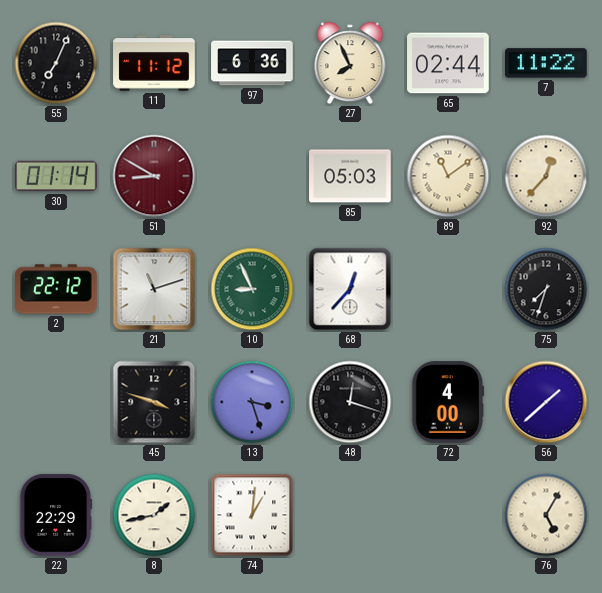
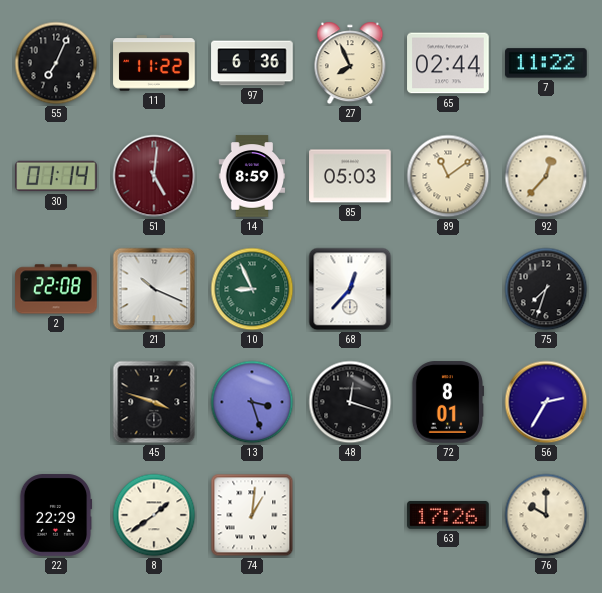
11: 11:12 -> 11:22
51: 8:50 -> 5:01
14: none -> 8:59
2: 22:12 -> 22:08
21: 11:12 -> 10:19
72: 4:00 -> 8:01
56: 1:38 -> 2:35
8: 1:43 -> 1:39
63: none -> 17:26
76: 5:05 -> 10:00
